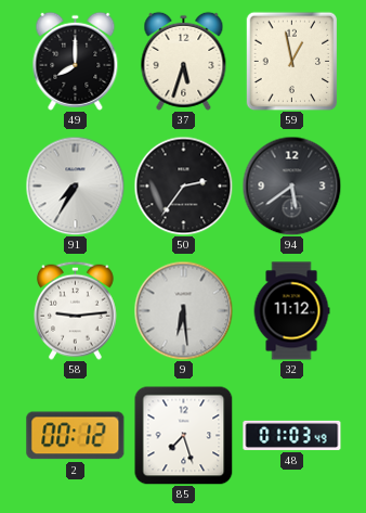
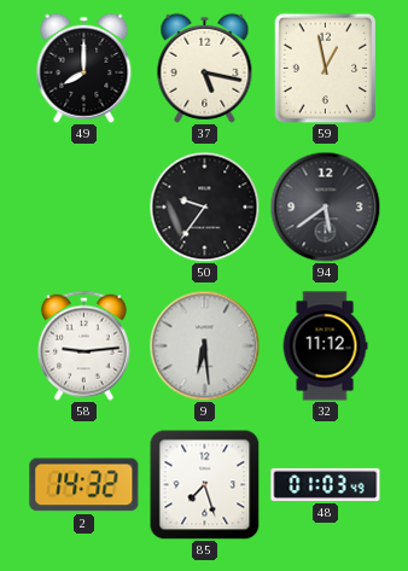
37: 5:33 -> 5:17
91: 7:35 -> none
50: 2:36 -> 9:36
2: 00:12 -> 14:32
